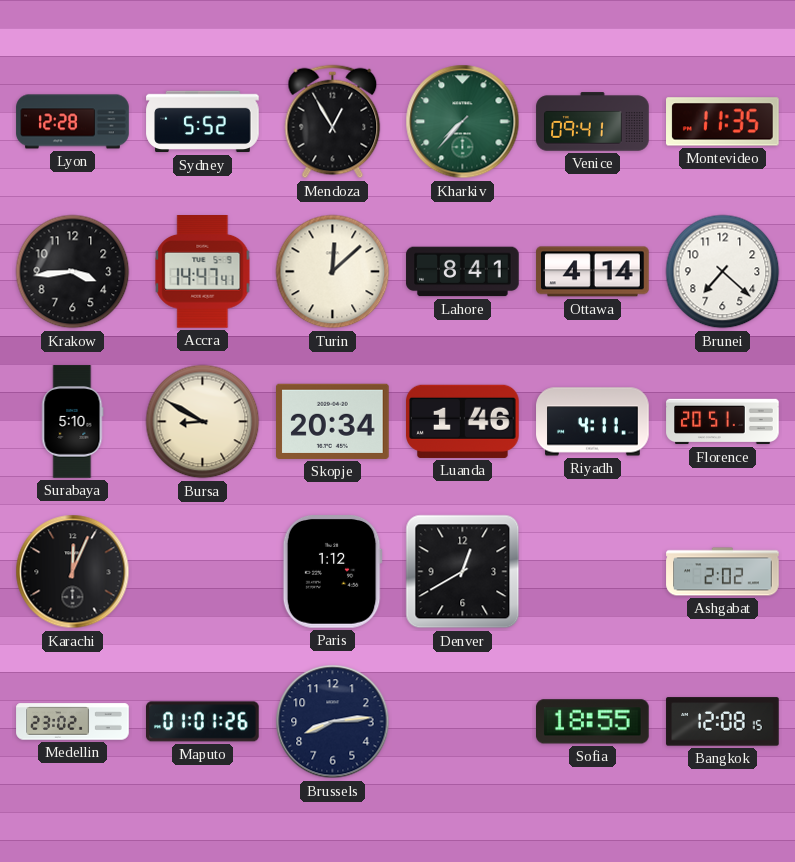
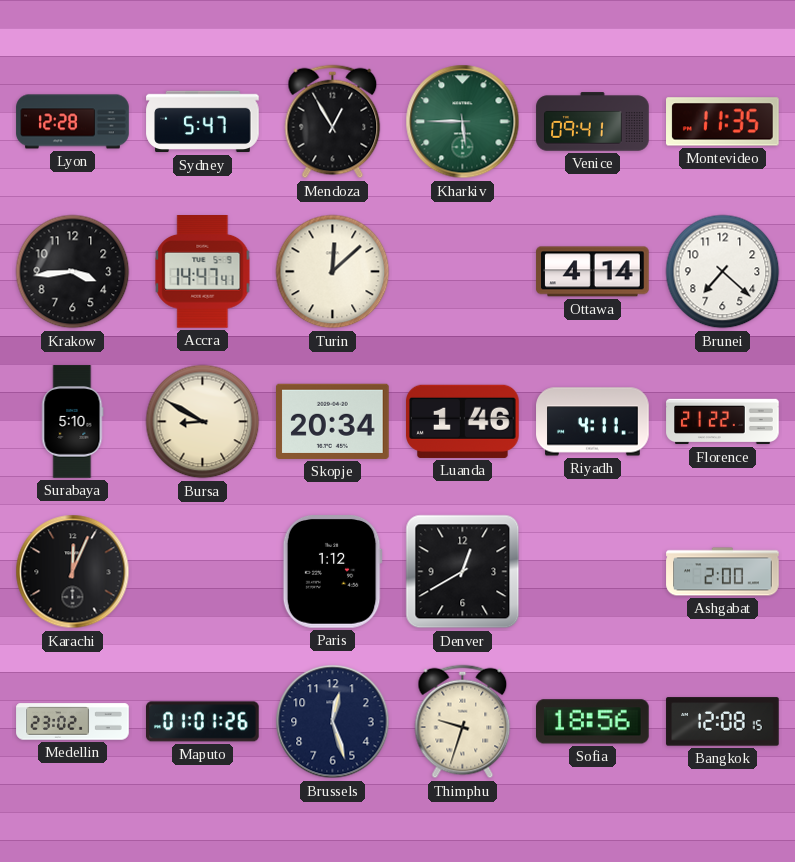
Sydney: 5:52 -> 5:47
Kharkiv: 7:37 -> 5:45
Lahore: 8:41 -> none
Florence: 20:51 -> 21:22
Ashgabat: 2:02 -> 2:00
Brussels: 8:14 -> 12:27
Thimphu: none -> 9:33
Sofia: 18:55 -> 18:56
